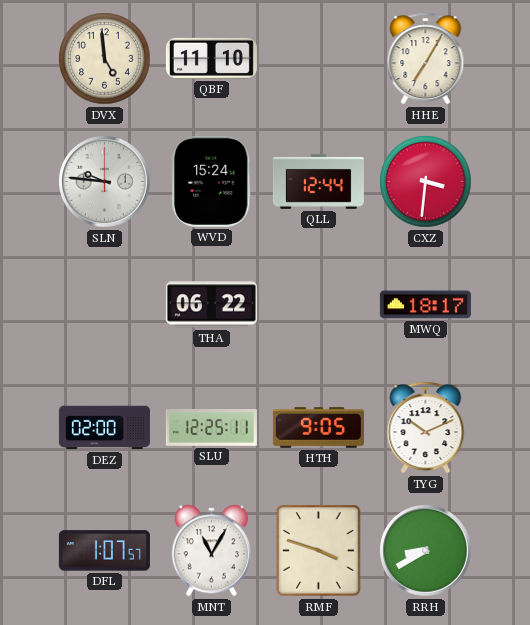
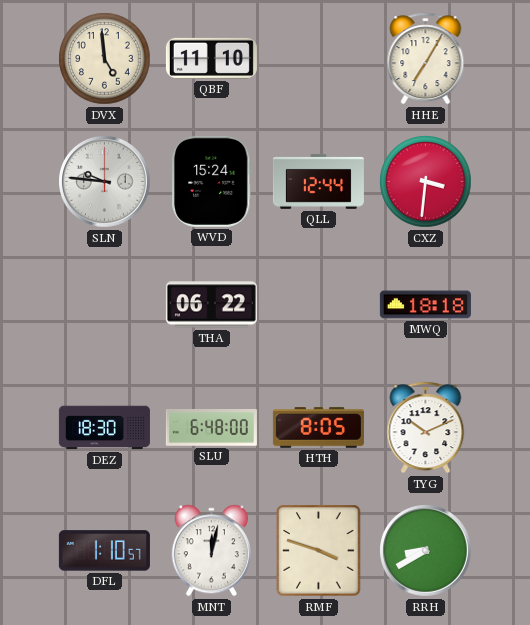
MWQ: 18:17 -> 18:18
DEZ: 02:00 -> 18:30
SLU: 12:25 -> 6:48
HTH: 9:05 -> 8:05
DFL: 1:07 -> 1:10
MNT: 11:05 -> 12:02
